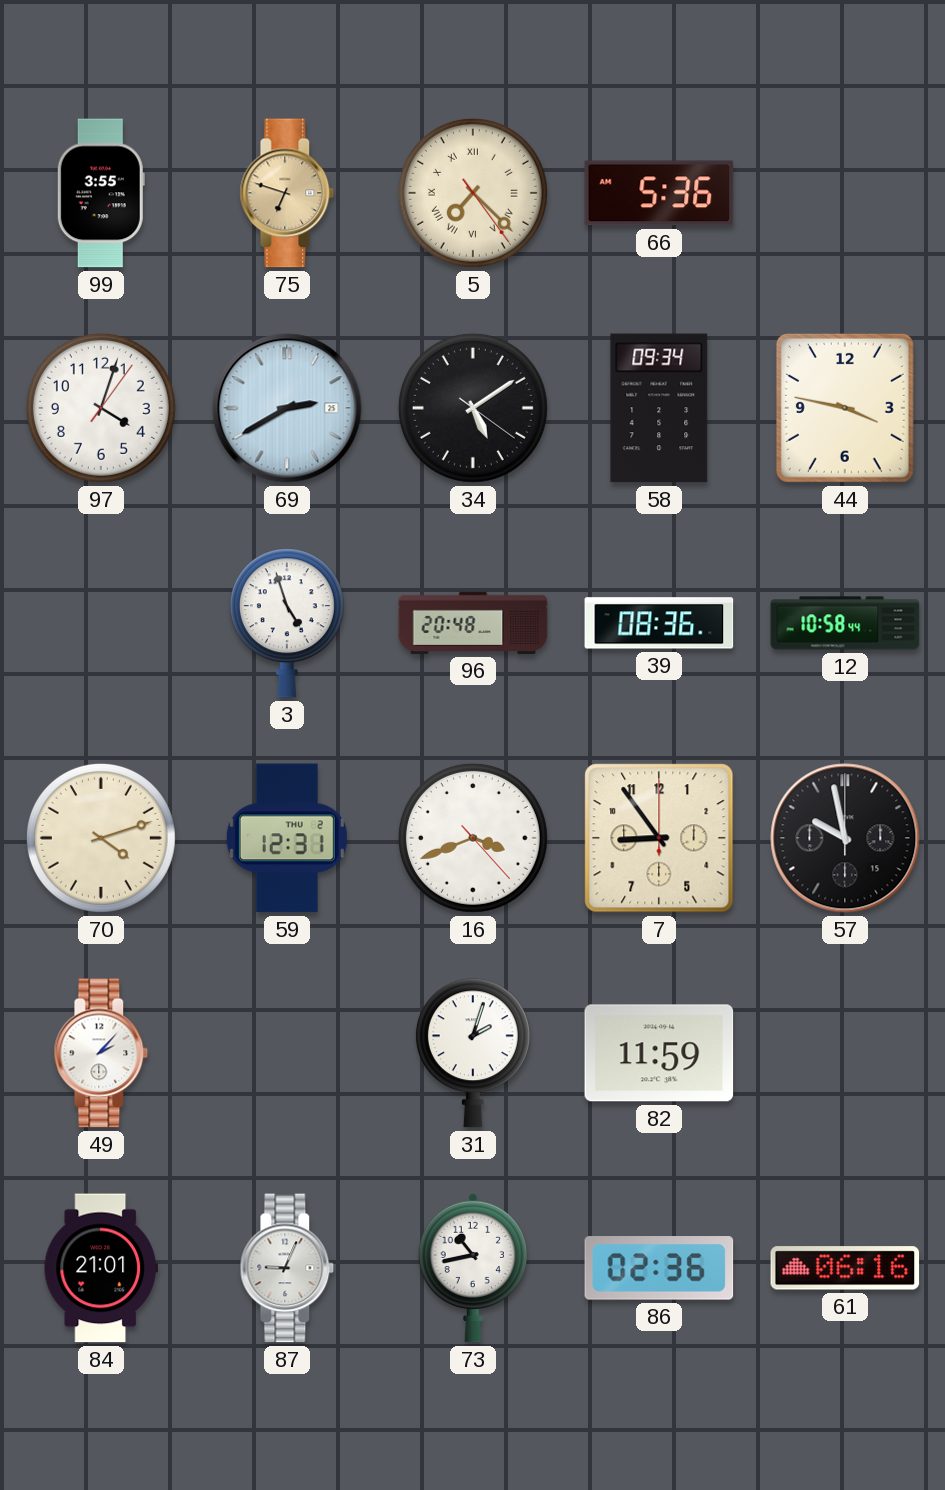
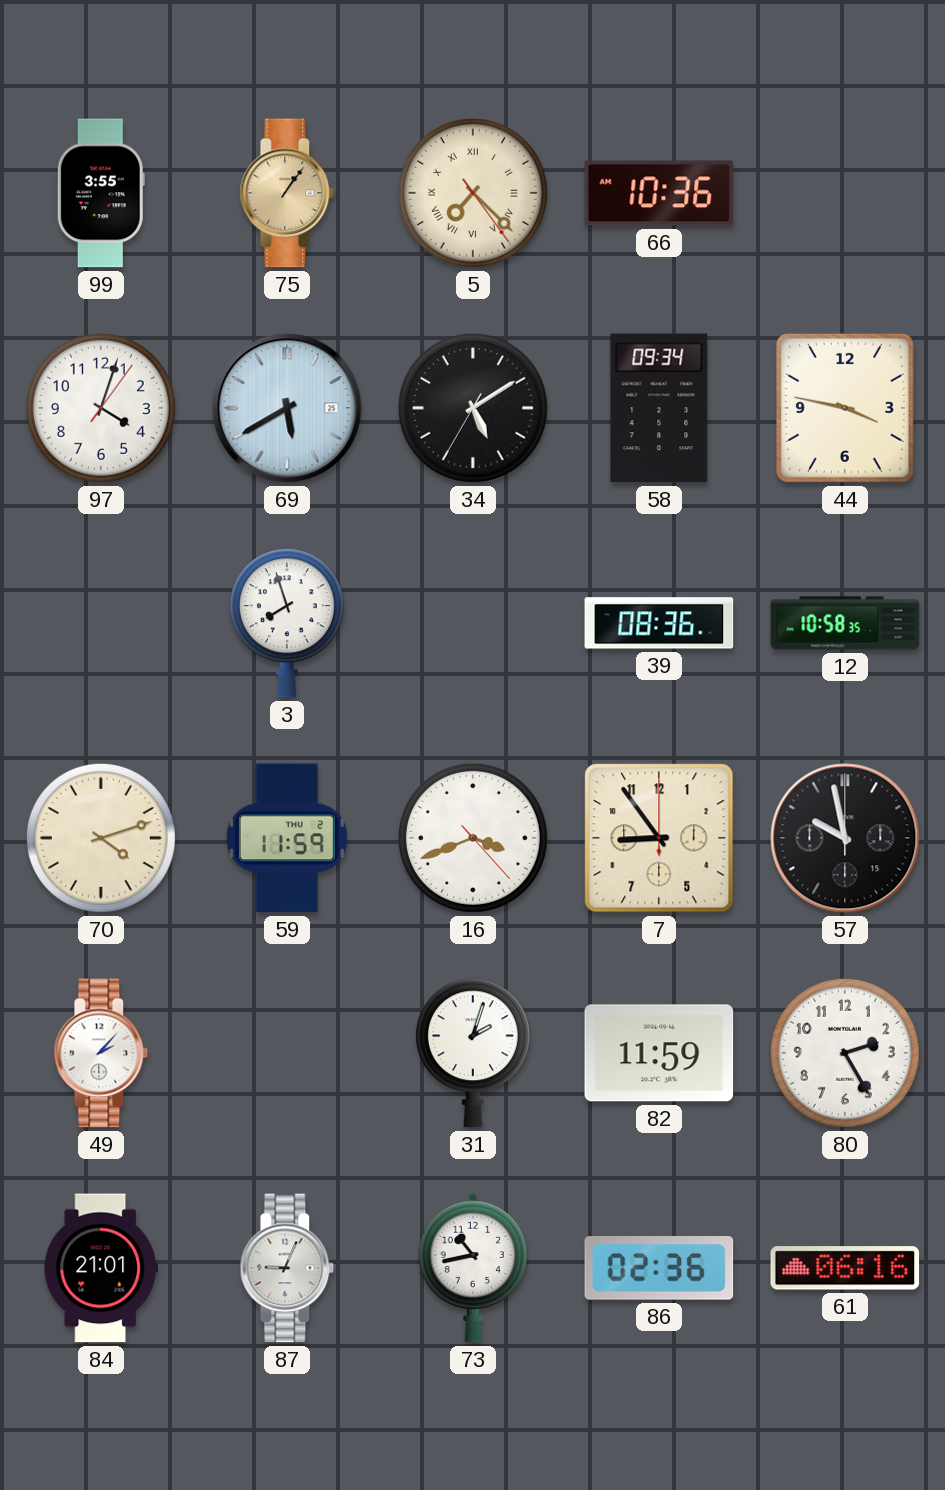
75: 6:48 -> 1:06
66: 5:36 -> 10:36
69: 2:40 -> 5:40
34: 5:09:21 -> 5:09:35
3: 4:57 -> 7:57
96: 20:48 -> none
12: 10:58:44 -> 10:58:35
59: 12:31 -> 11:59
80: none -> 2:25
